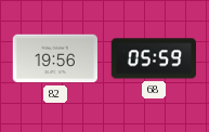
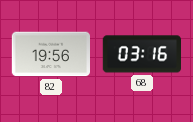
68: 05:59 -> 03:16
